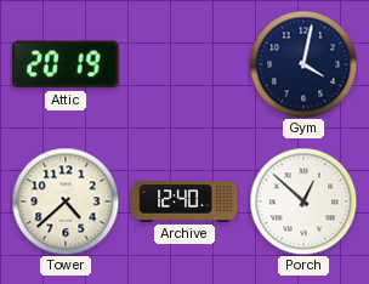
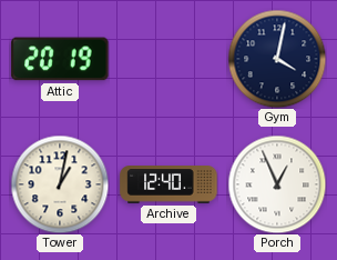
Tower: 4:38 -> 1:02
Porch: 12:52 -> 12:56
